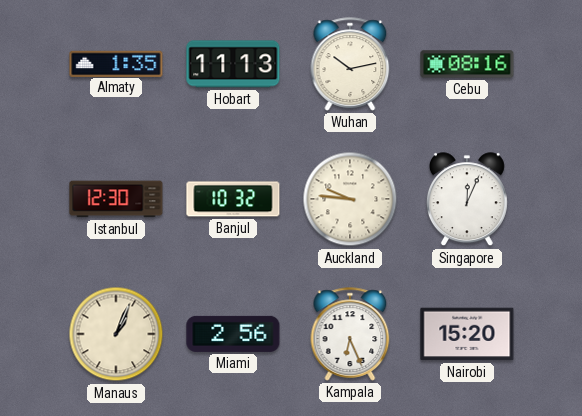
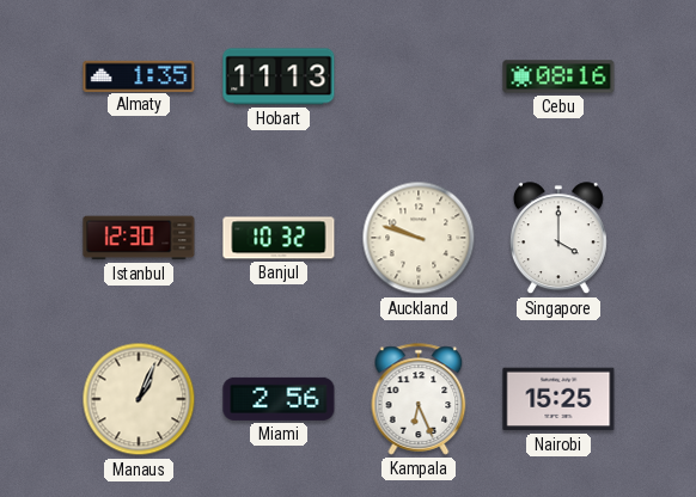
Wuhan: 10:13 -> none
Auckland: 9:46 -> 9:48
Singapore: 12:04 -> 4:00
Nairobi: 15:20 -> 15:25
